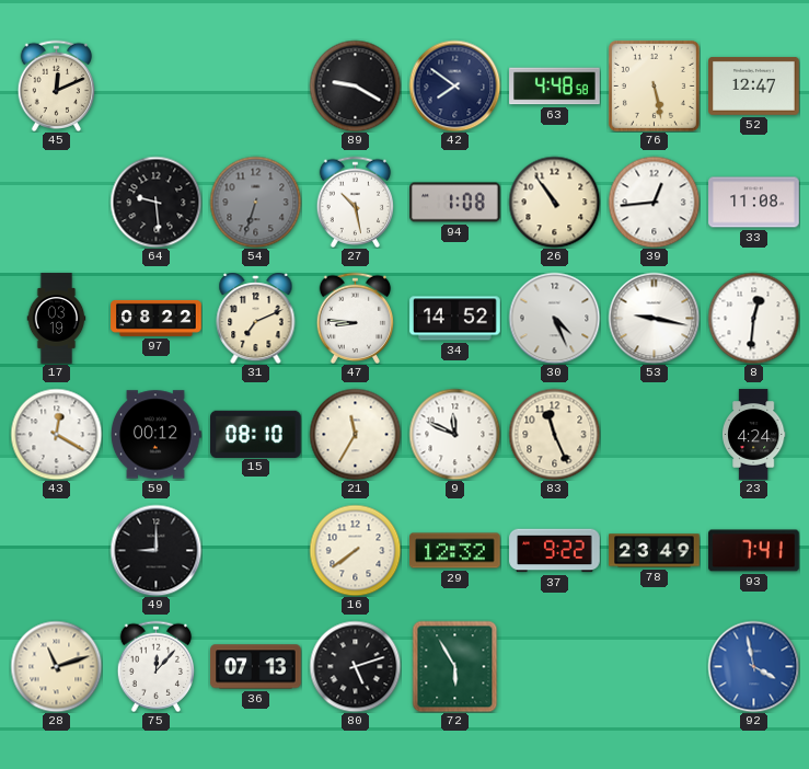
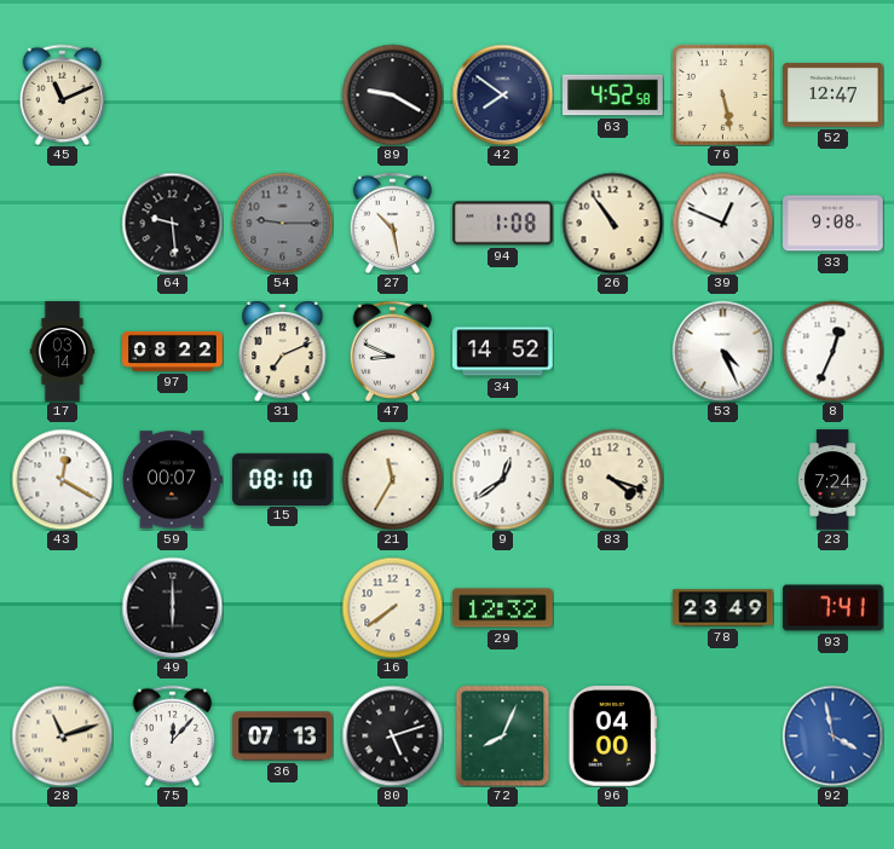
45: 12:11 -> 11:11
63: 4:48 -> 4:52
54: 6:33 -> 9:15
39: 12:44 -> 12:49
33: 11:08 -> 9:08
17: 03:19 -> 03:14
47: 8:46 -> 8:49
30: 4:26 -> none
53: 9:17 -> 4:26
8: 12:31 -> 12:34
59: 00:12 -> 00:07
9: 11:49 -> 12:39
83: 11:26 -> 4:18
23: 4:24 -> 7:24
49: 9:00 -> 6:00
37: 9:22 -> none
72: 5:55 -> 8:04
96: none -> 04:00
